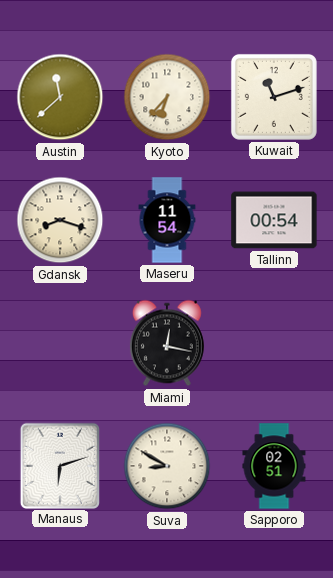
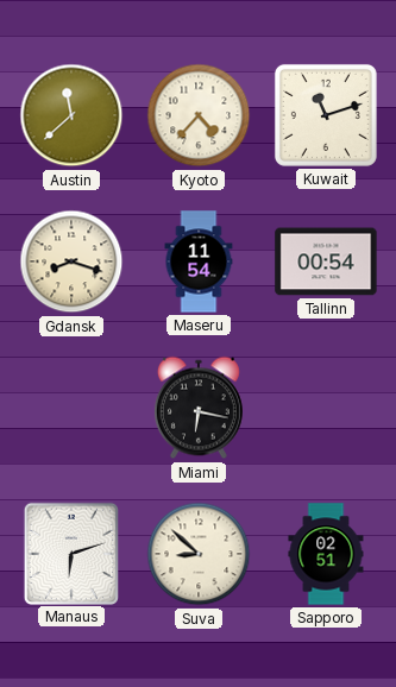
Kyoto: 6:37 -> 4:37
Miami: 12:17 -> 6:17
Suva: 8:50 -> 8:52
